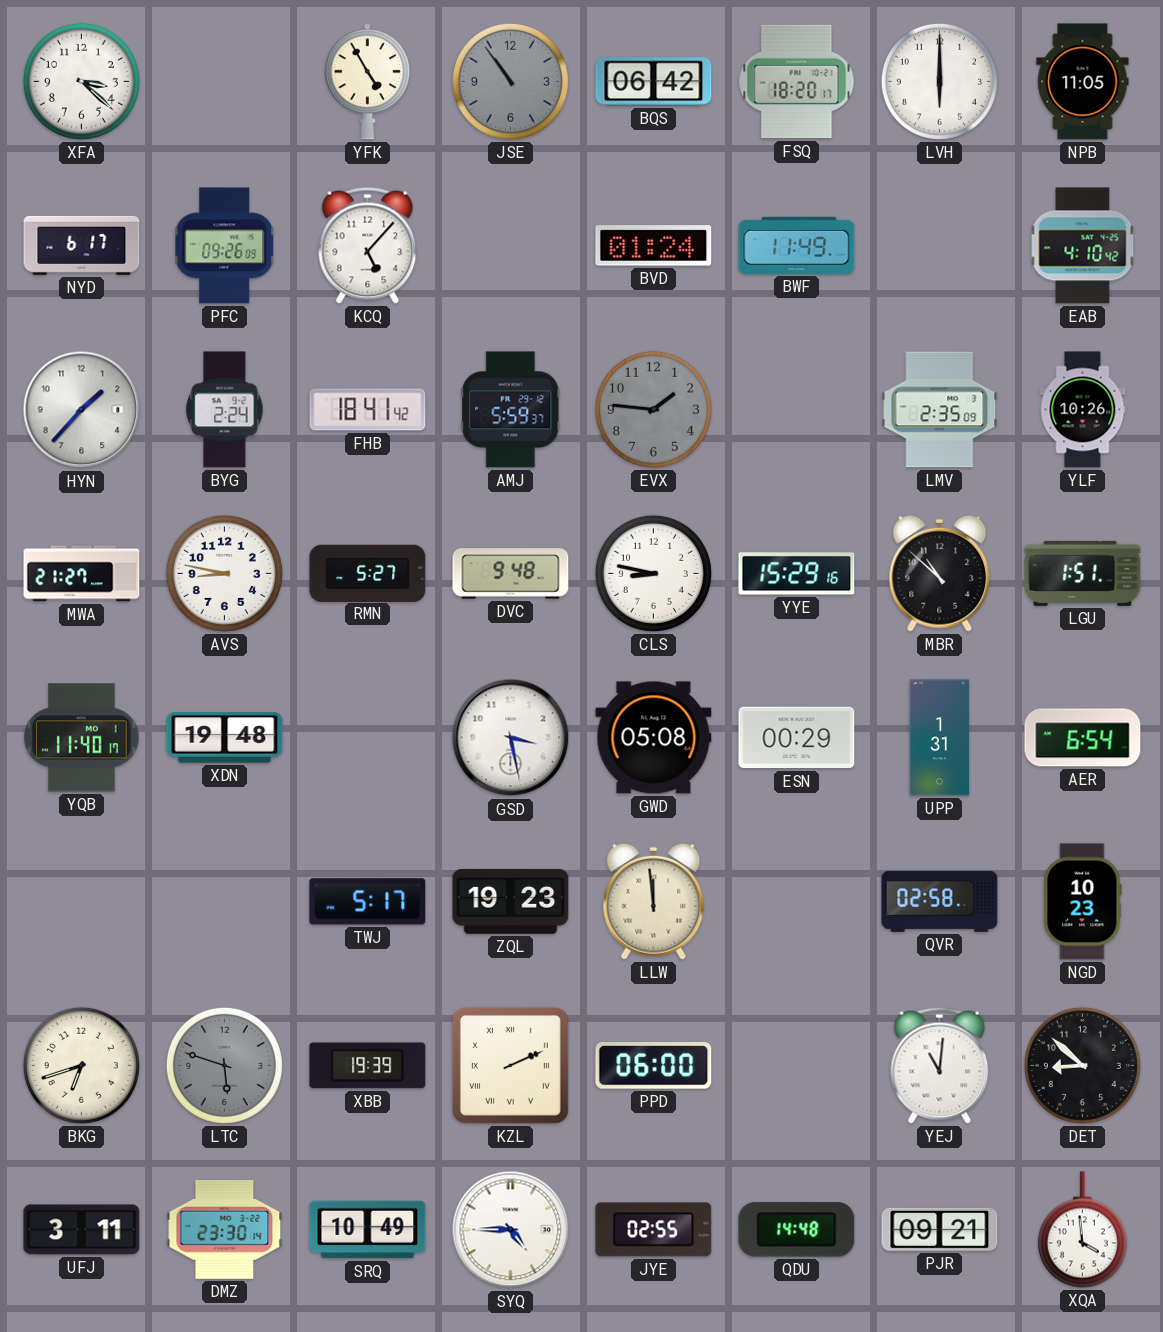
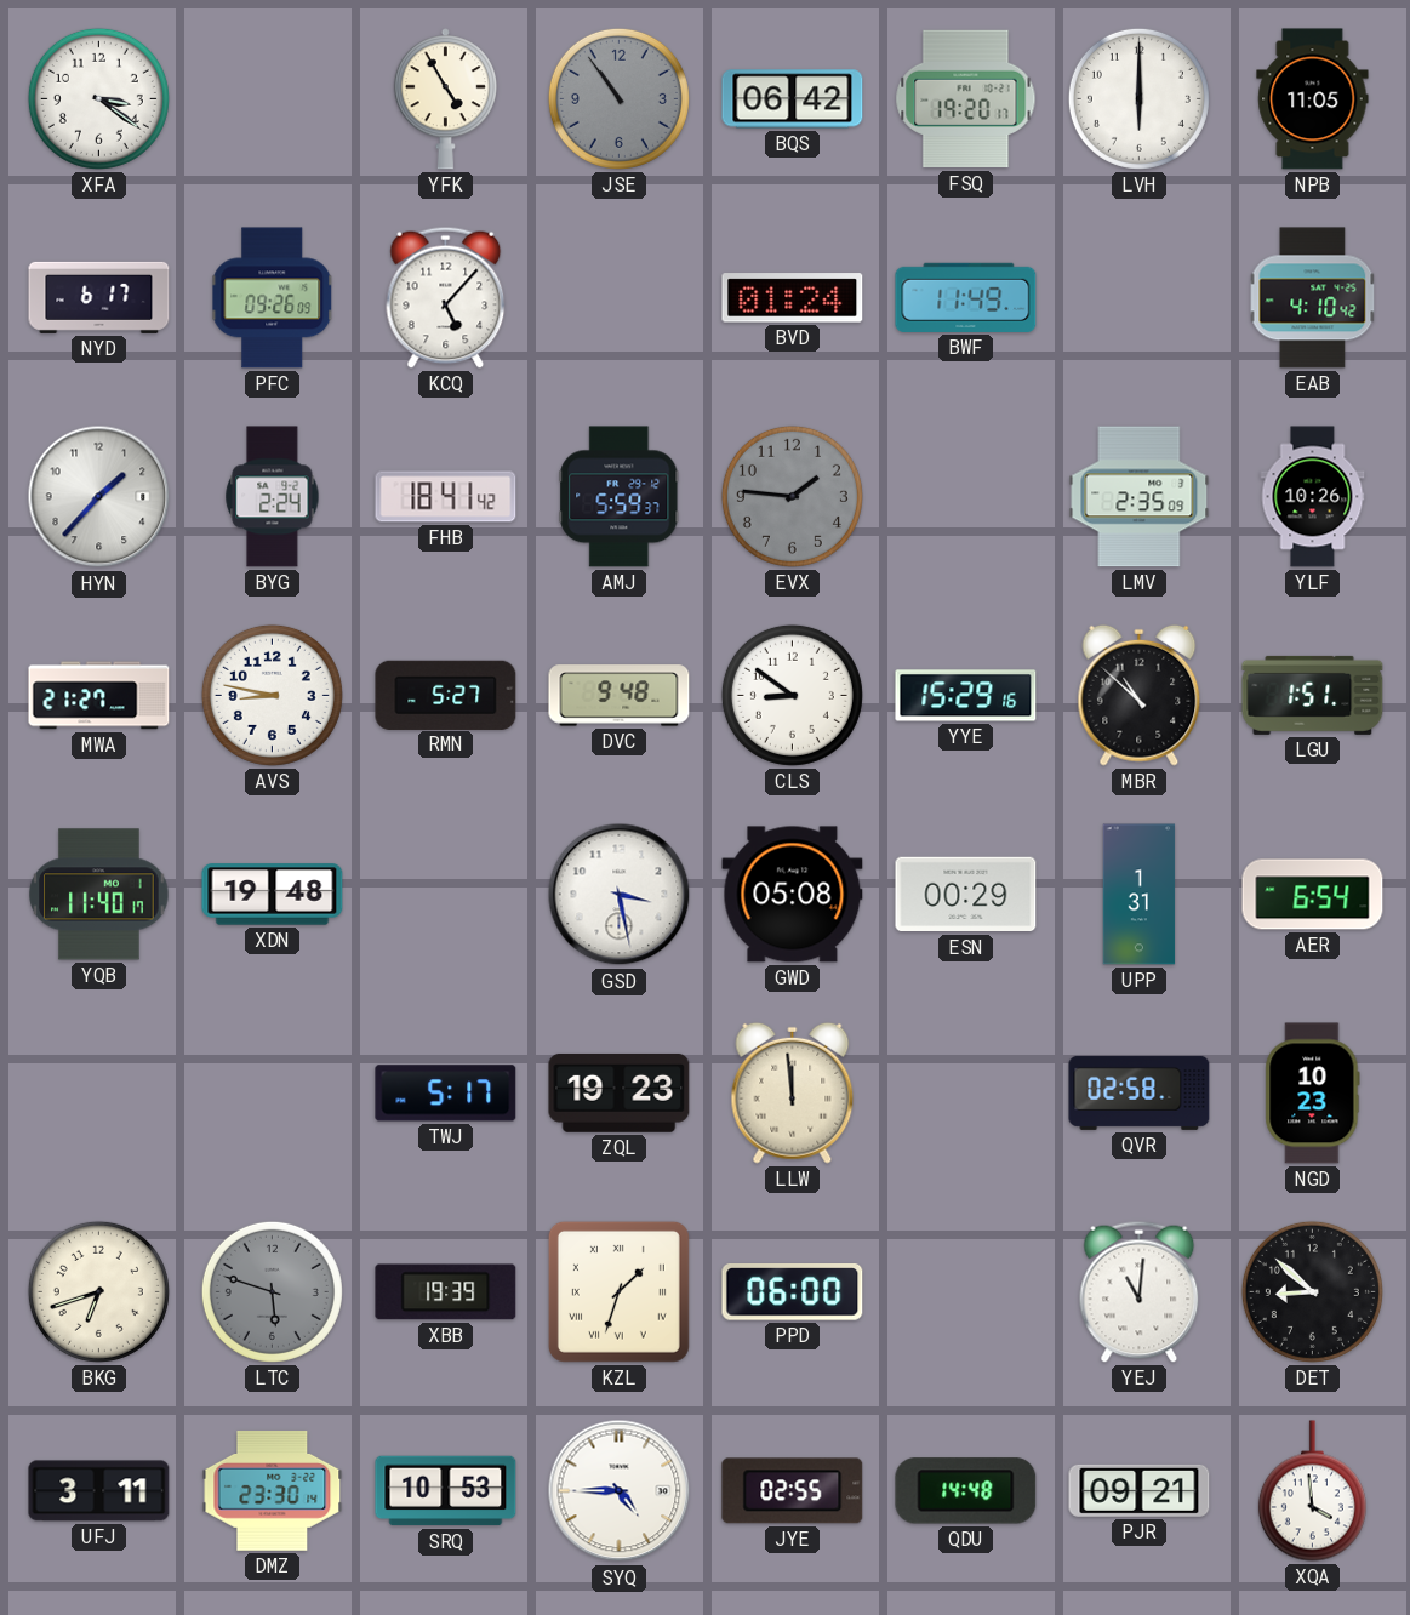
XFA: 3:22 -> 3:21
FSQ: 18:20 -> 19:20
CLS: 8:47 -> 8:51
KZL: 2:11 -> 1:33
SRQ: 10:49 -> 10:53
